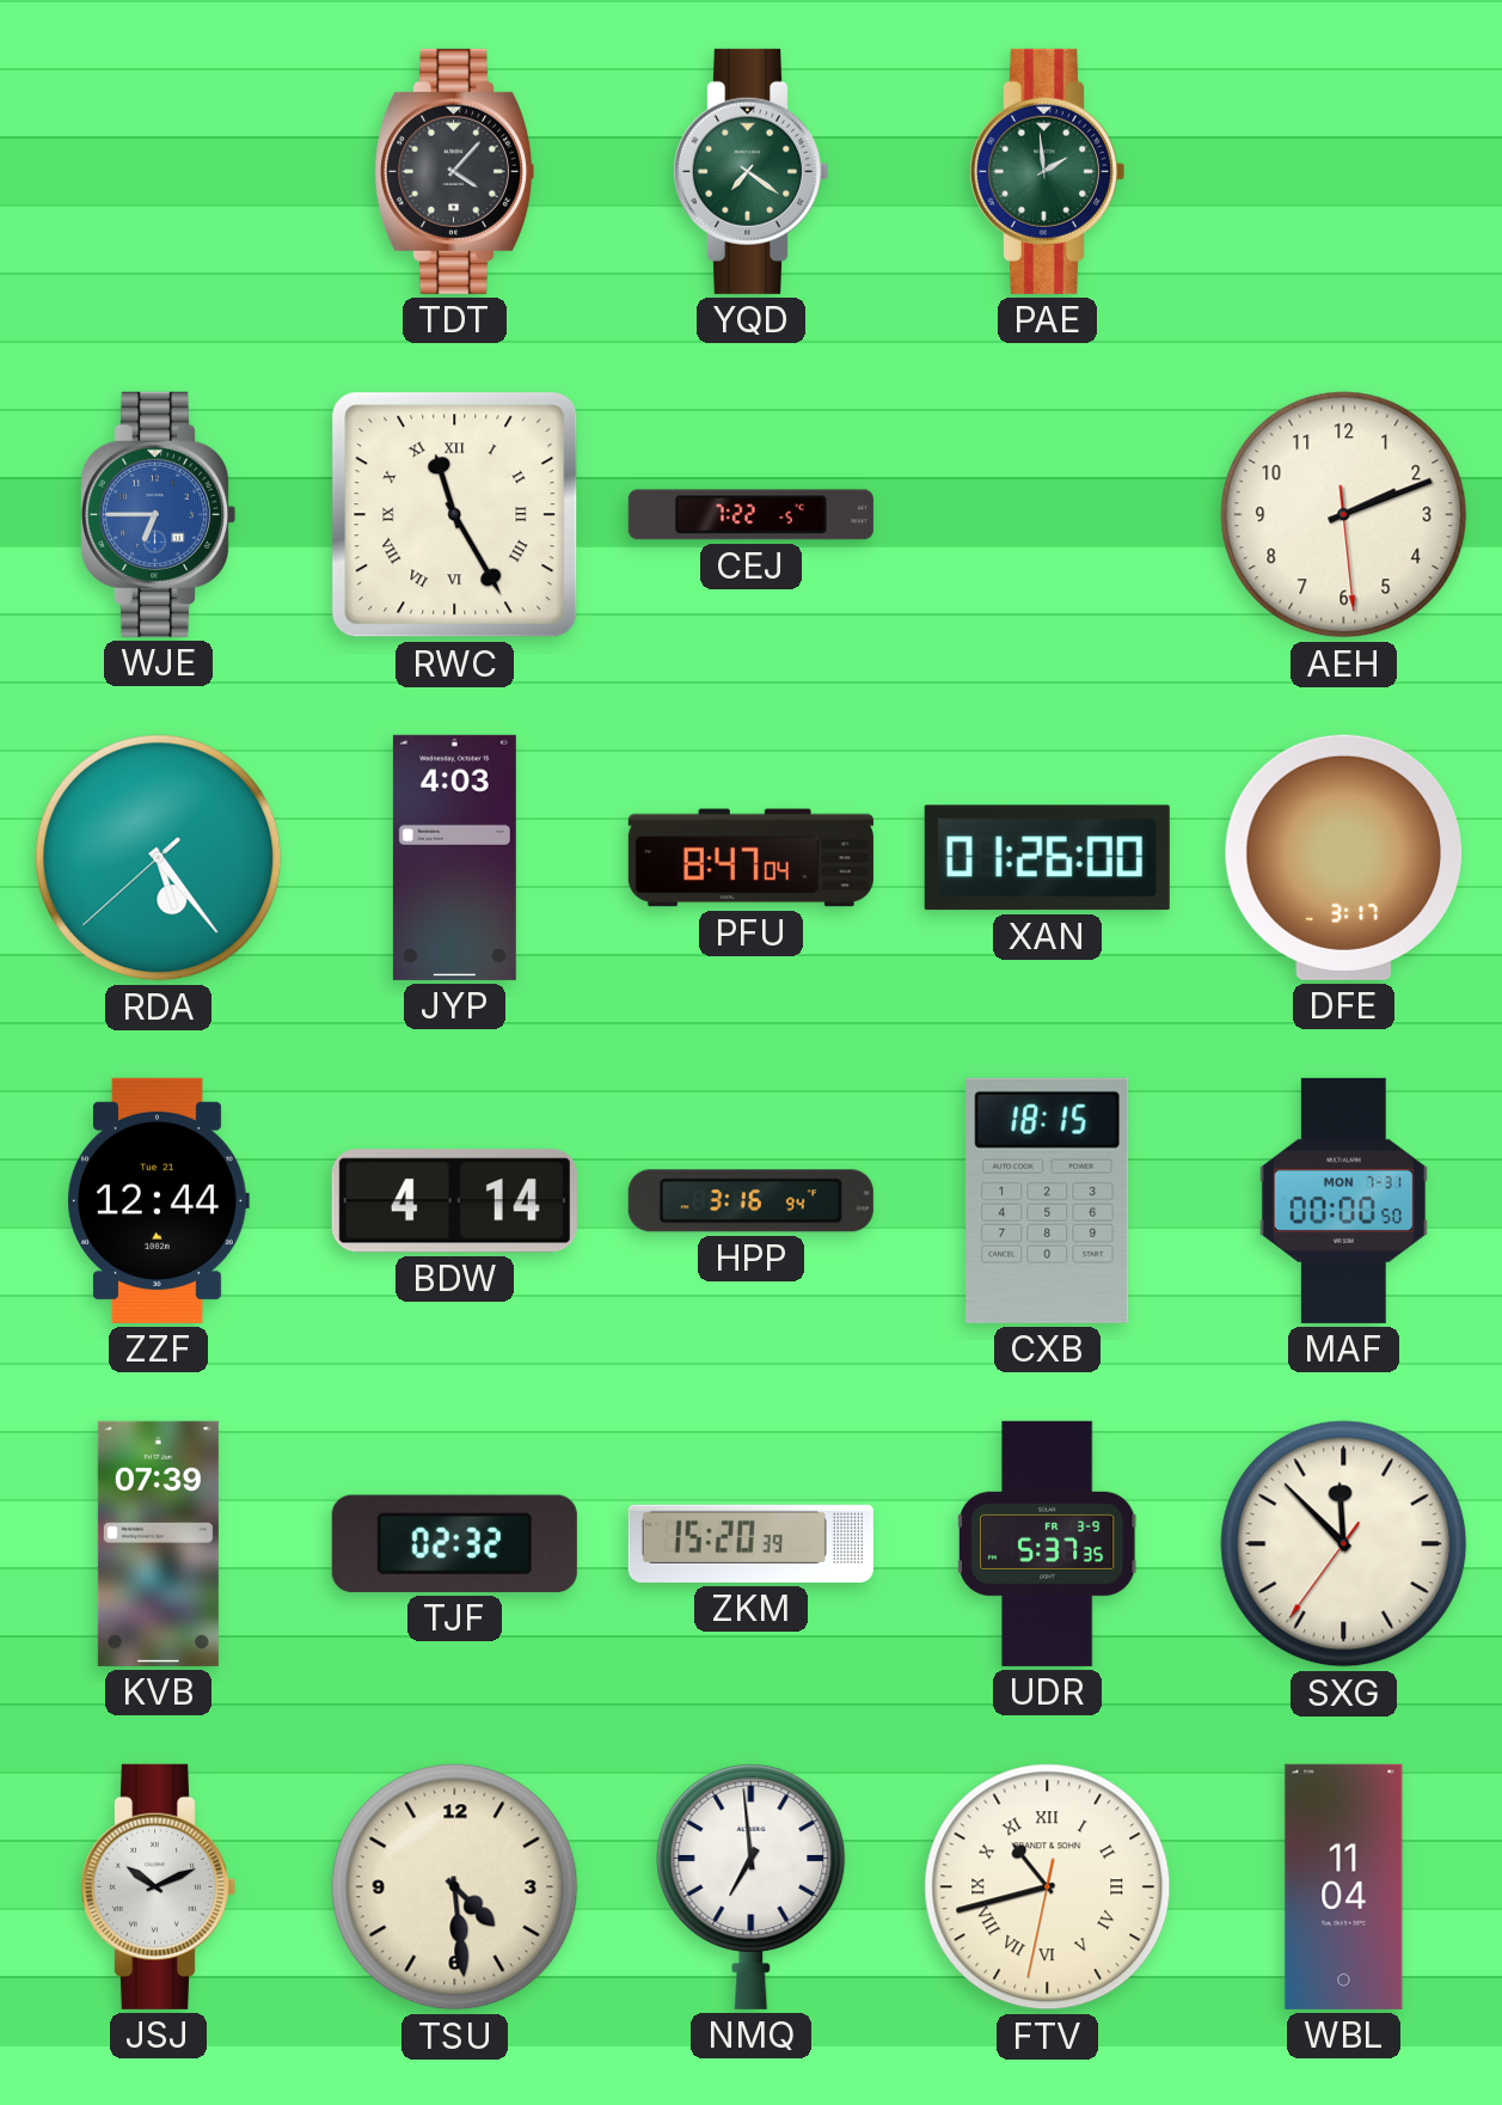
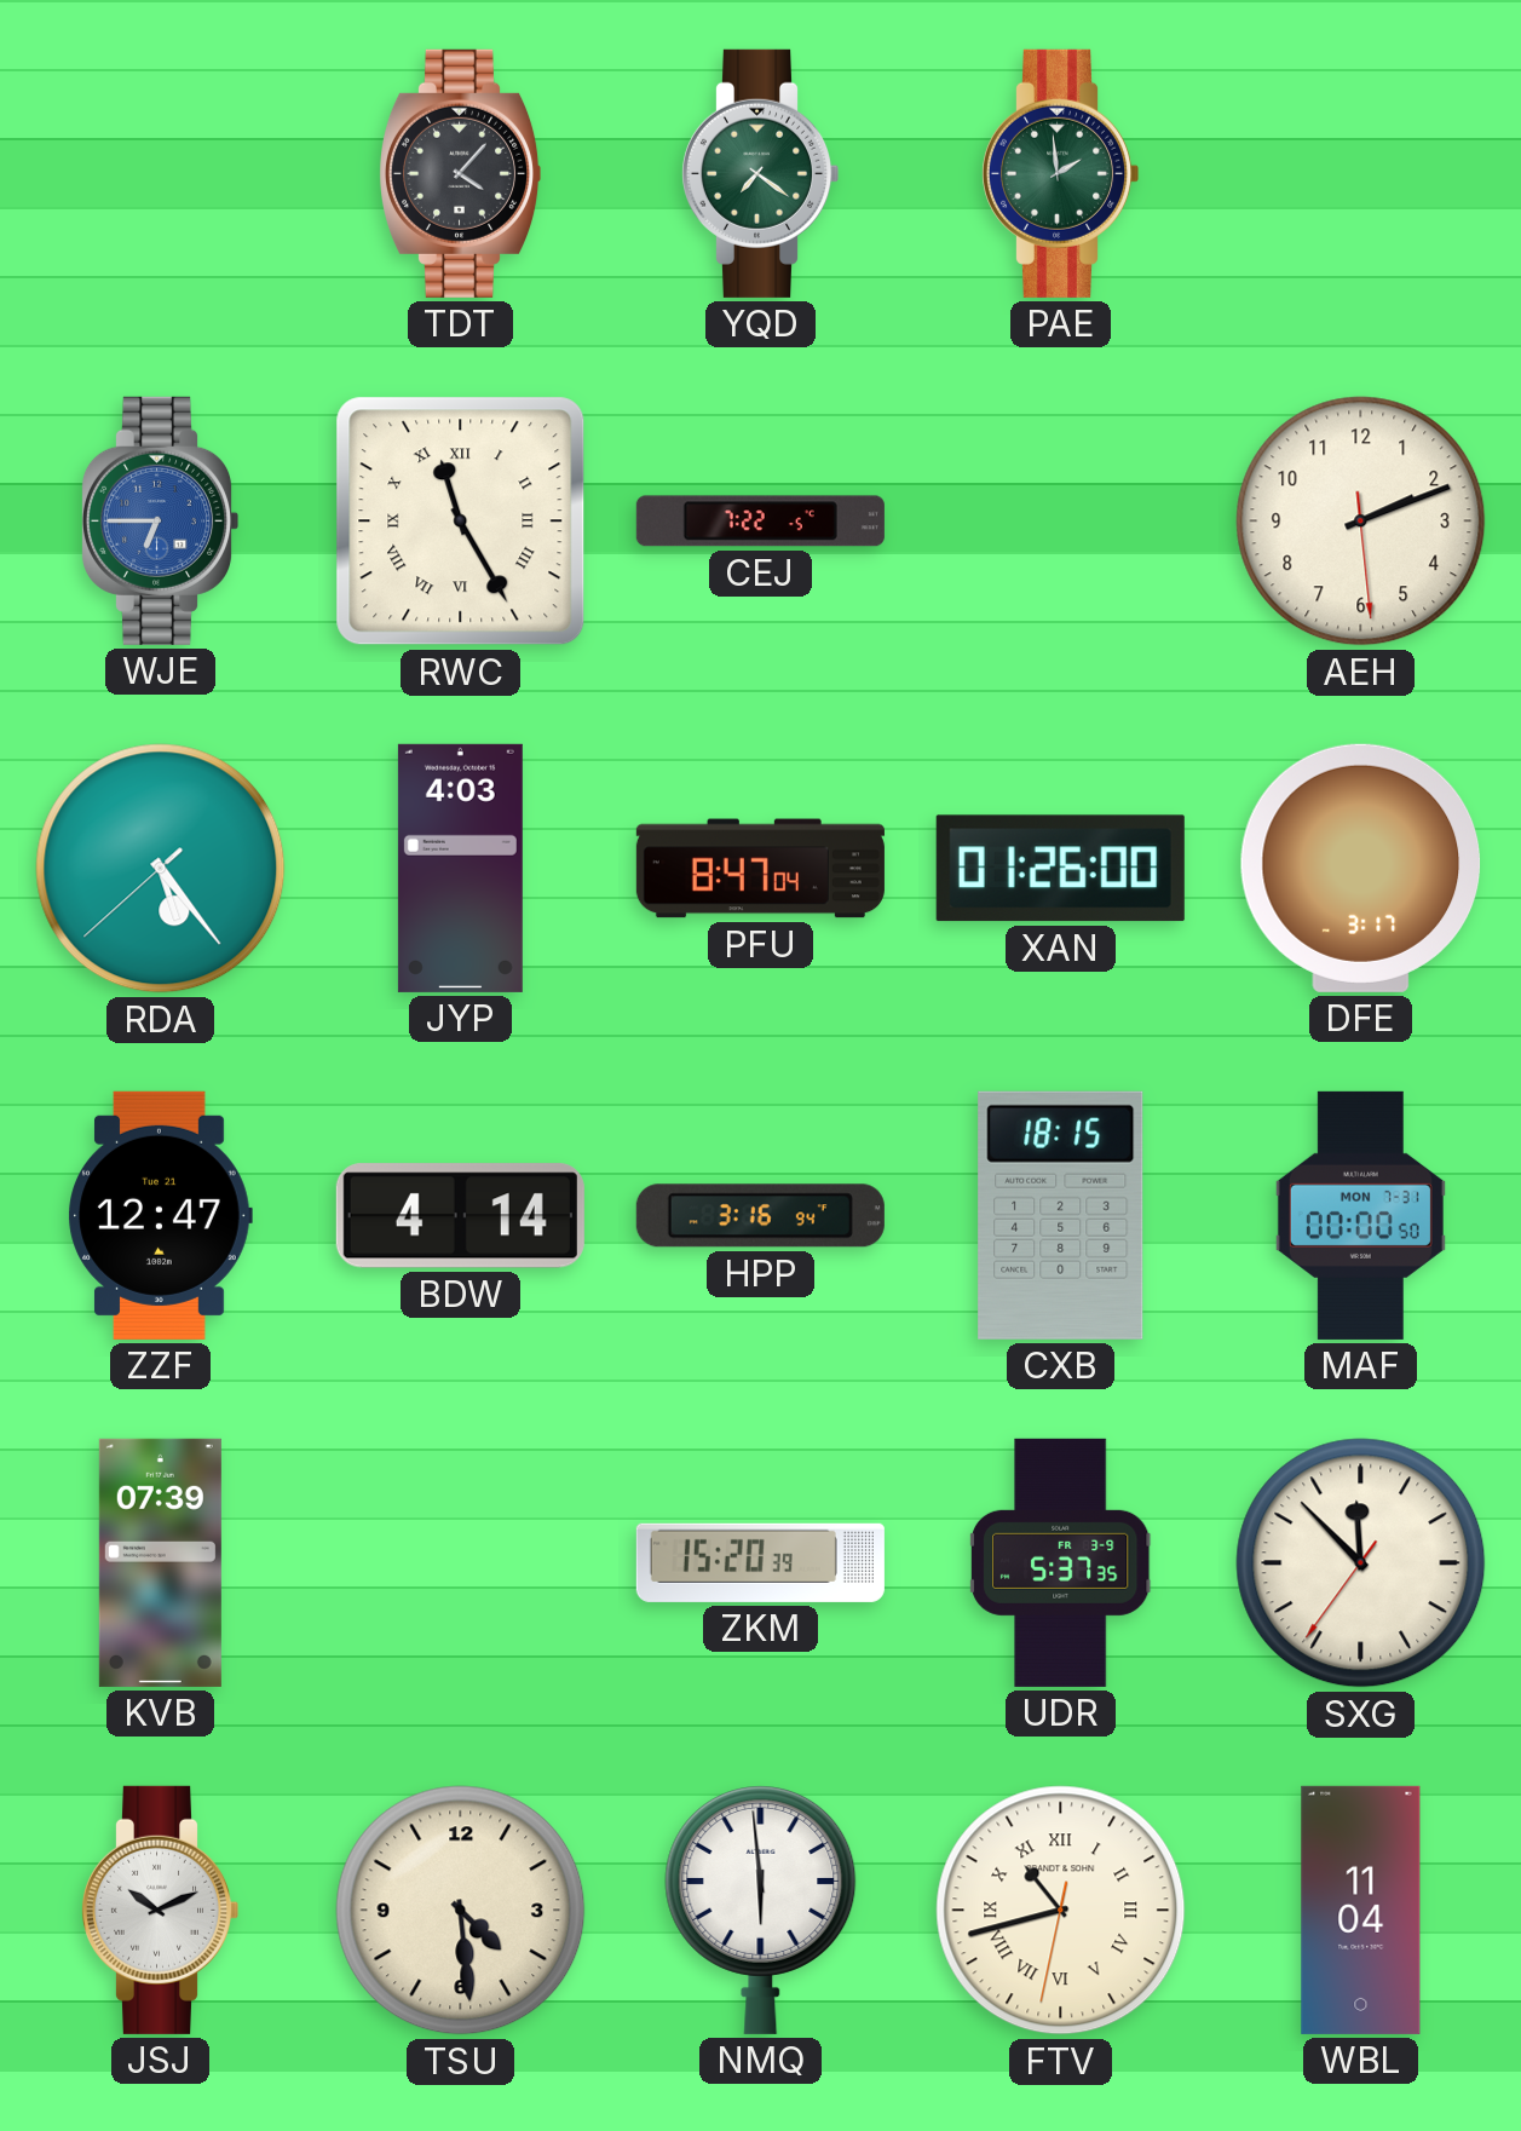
ZZF: 12:44 -> 12:47
TJF: 02:32 -> none
NMQ: 6:59 -> 5:59
